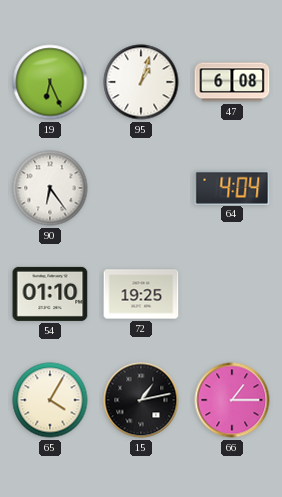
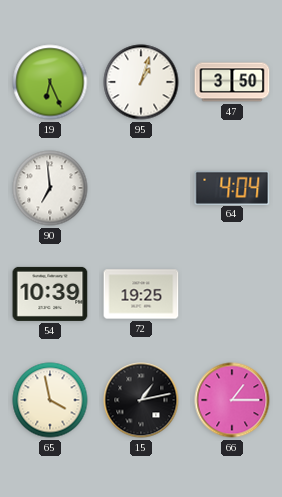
47: 6:08 -> 3:50
90: 6:24 -> 6:59
54: 01:10 -> 10:39
65: 4:05 -> 3:58
